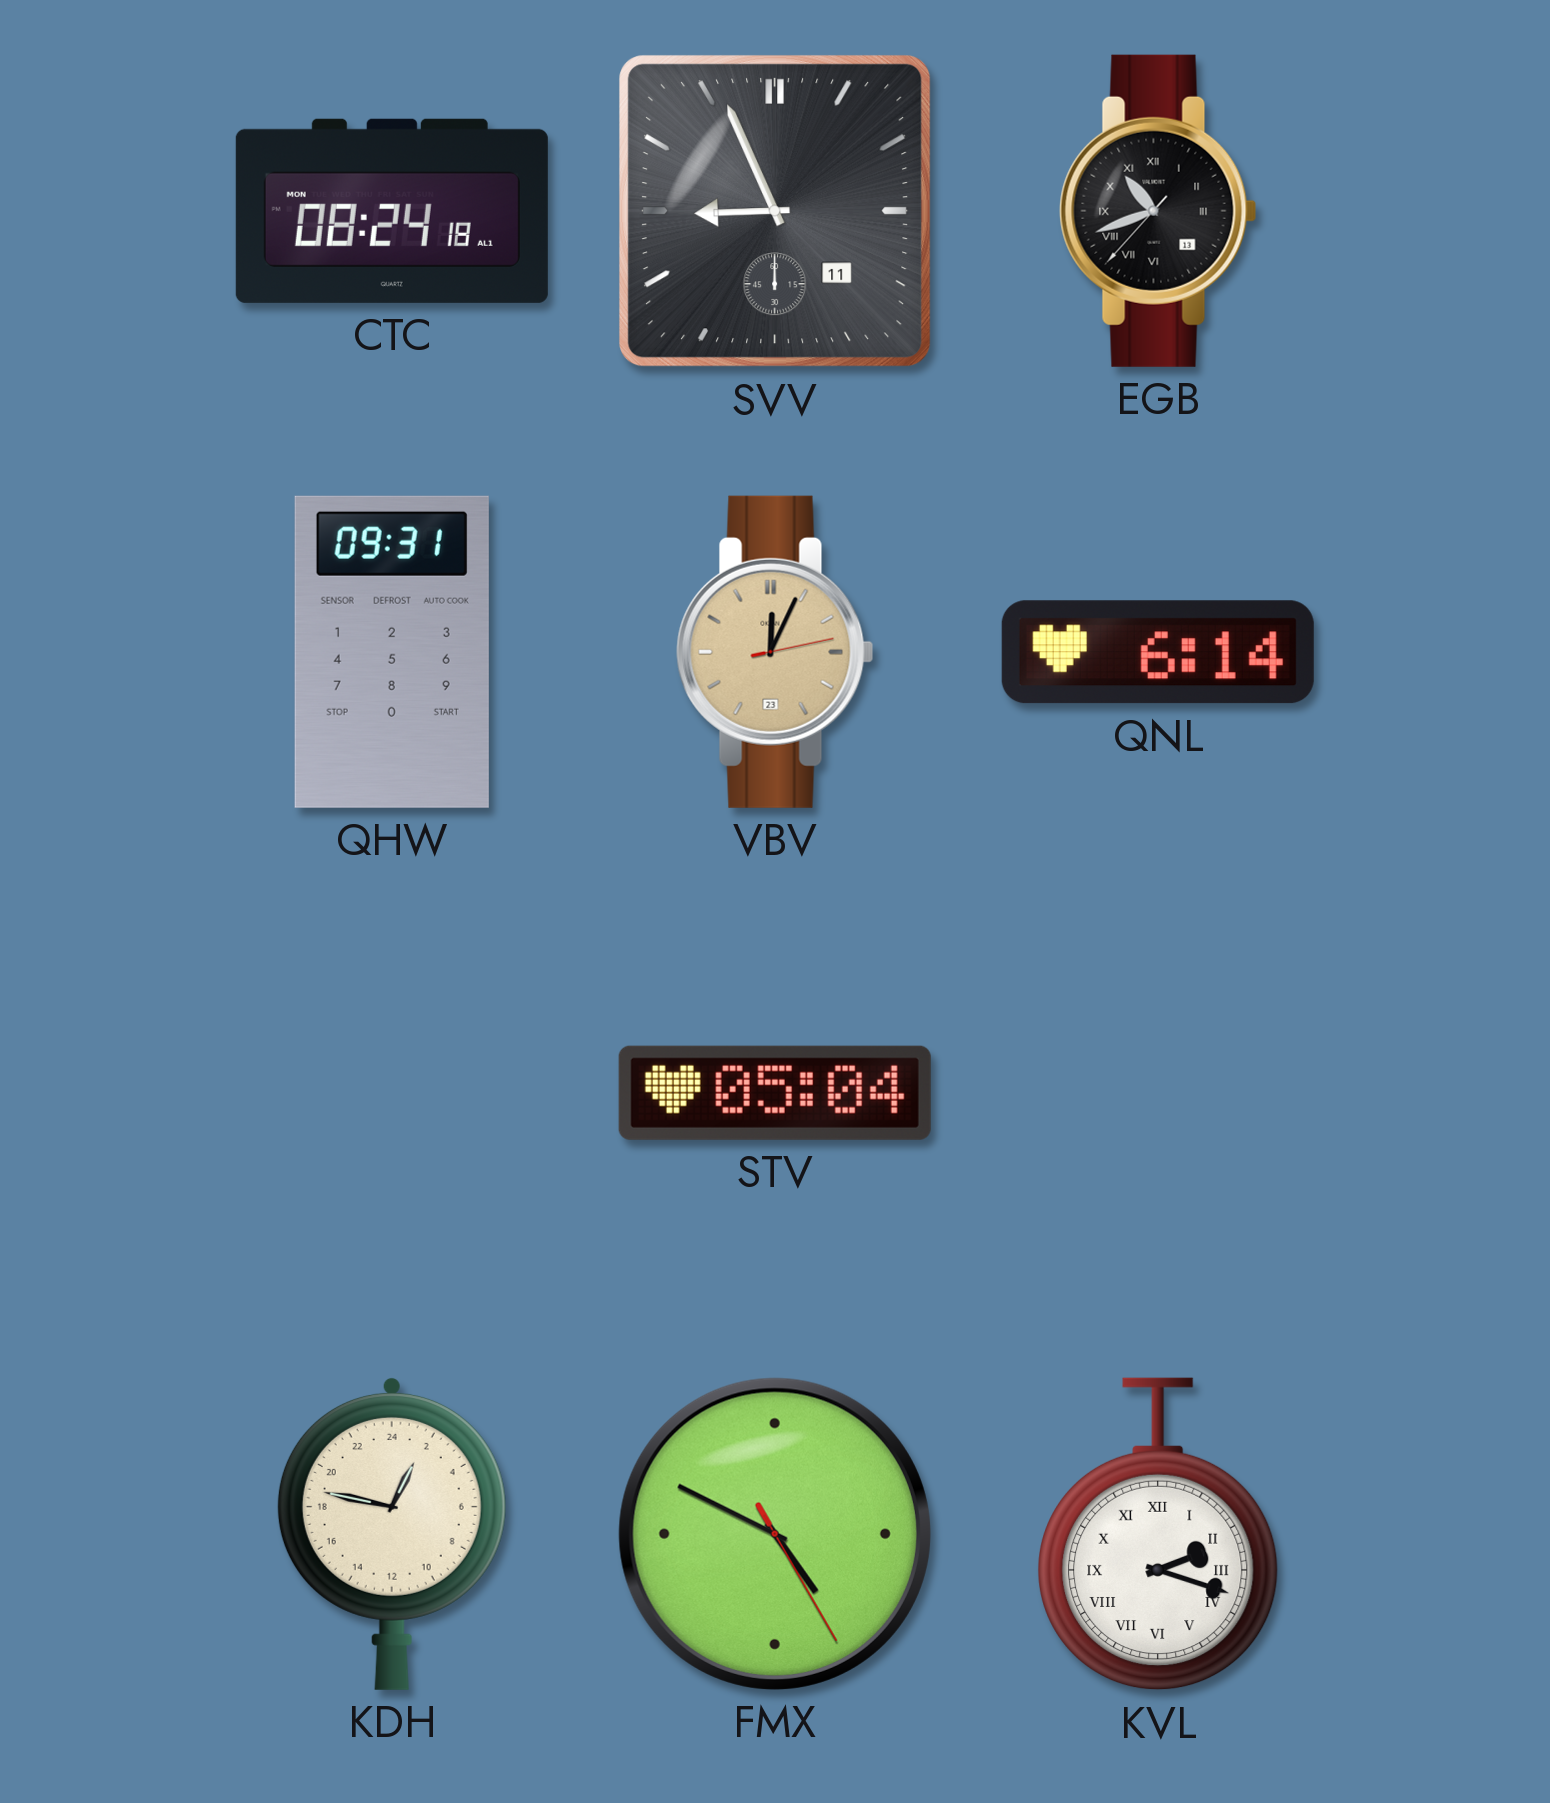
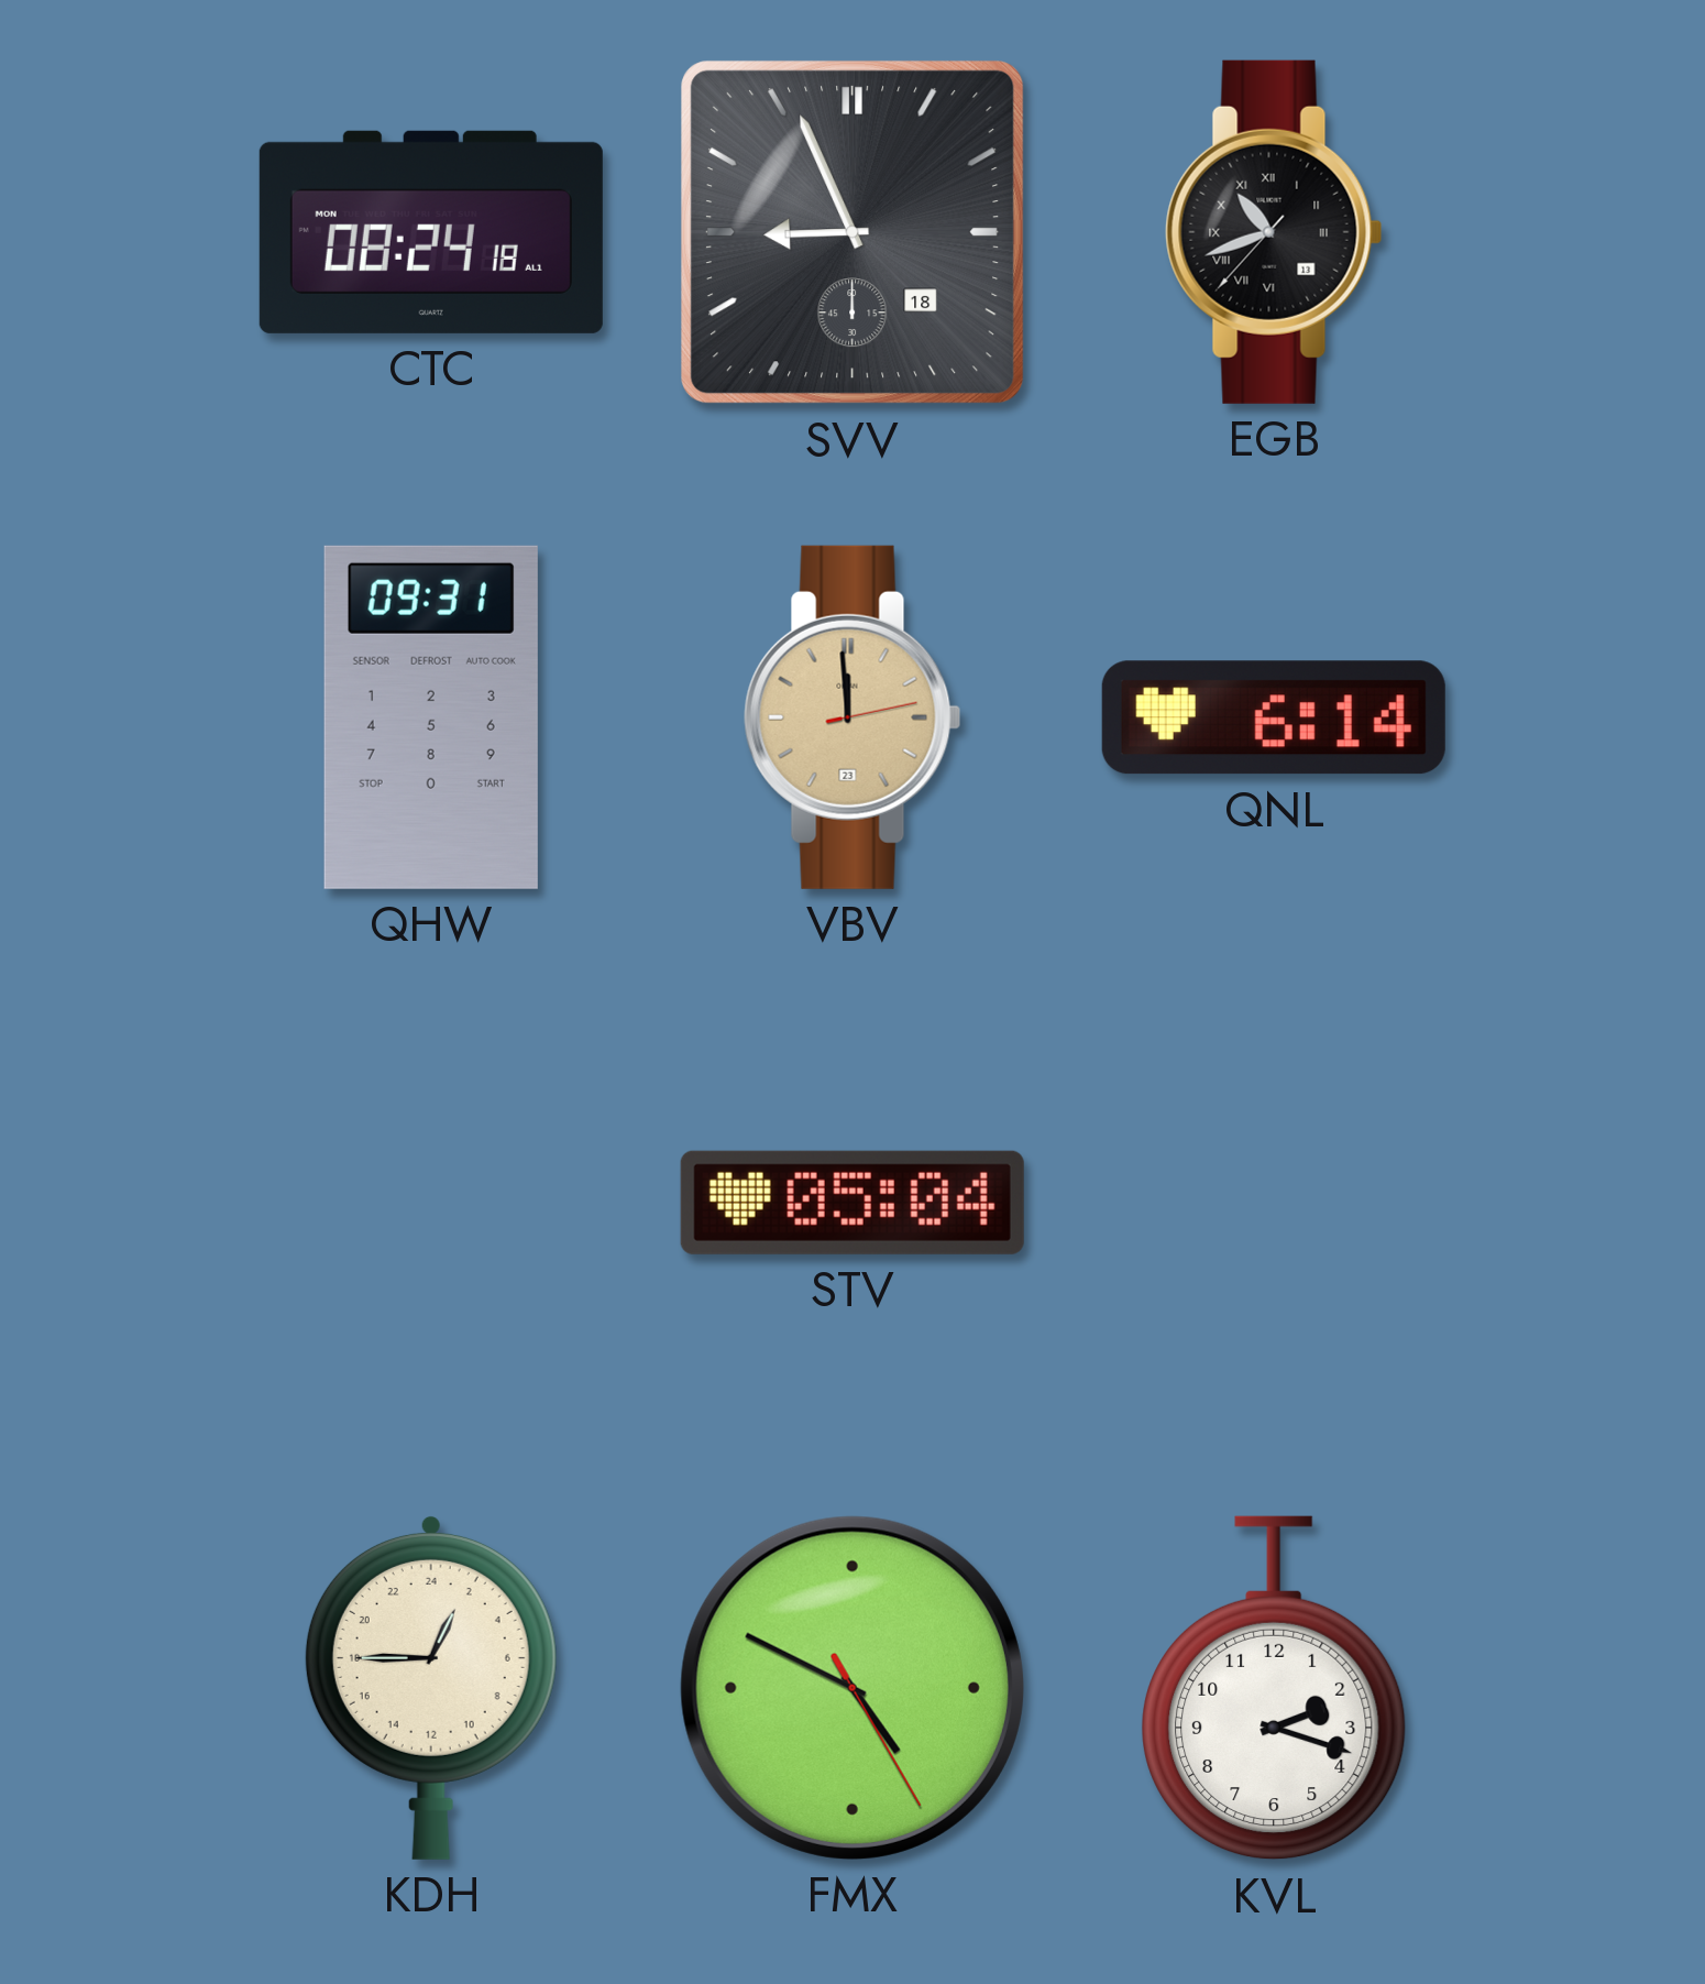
SVV date: 11 -> 18
VBV: 12:04 -> 11:59
KDH: 1:47 -> 1:45
KVL numerals: Roman -> Arabic
